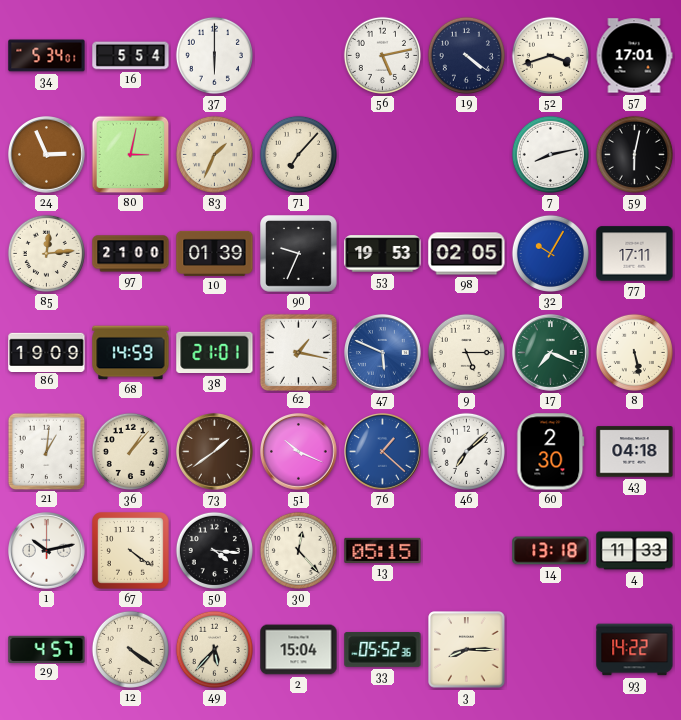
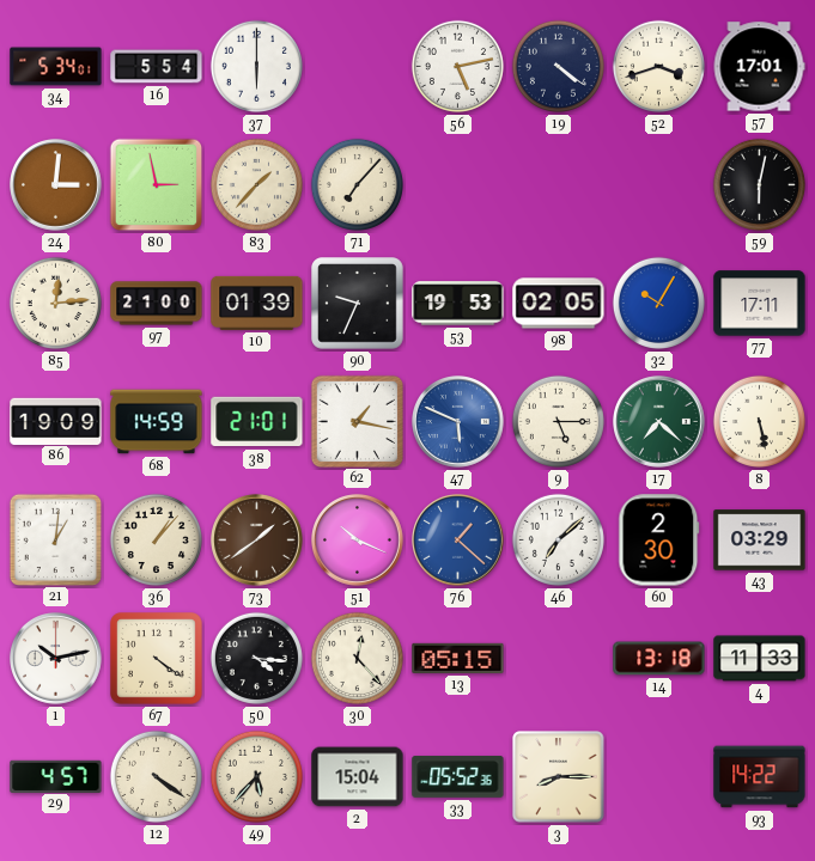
24: 2:56 -> 3:01
80: 3:02 -> 2:58
83: 1:34 -> 1:37
7: 8:13 -> none
17: 7:19 -> 7:22
43: 04:18 -> 03:29
